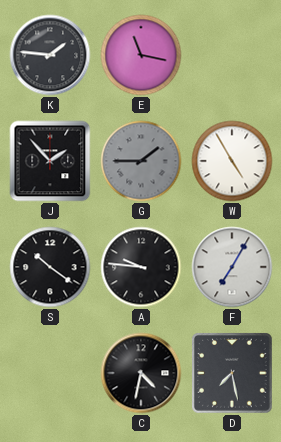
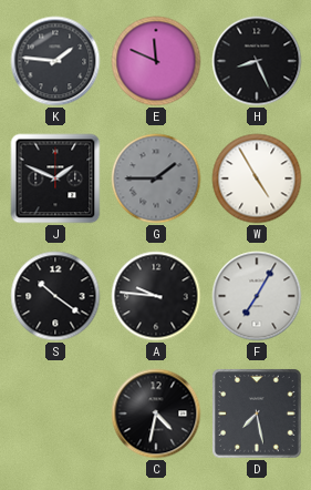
E: 11:17 -> 11:49
H: none -> 8:26
J: 1:53 -> 1:49
